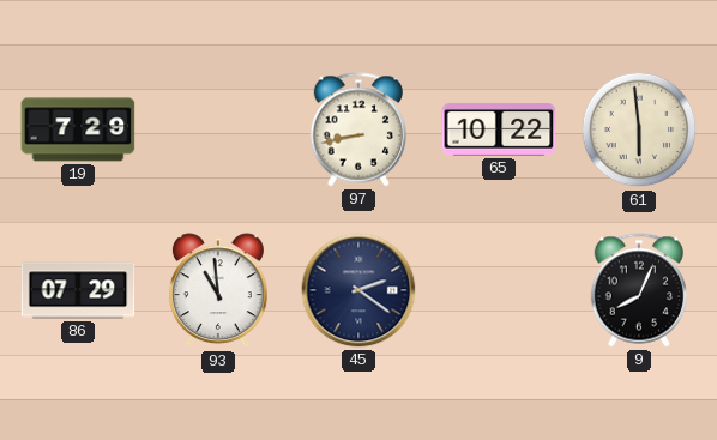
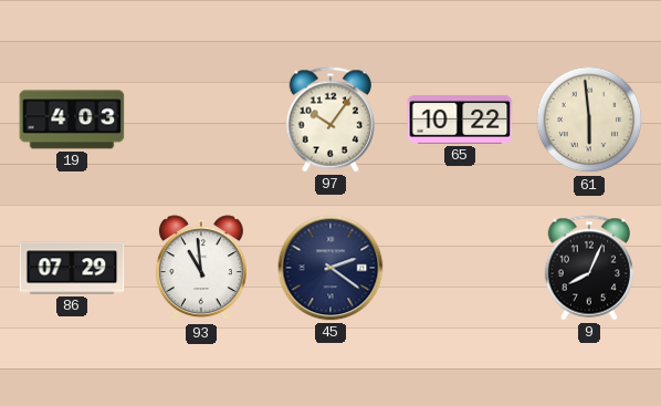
19: 7:29 -> 4:03
97: 8:43 -> 10:06
